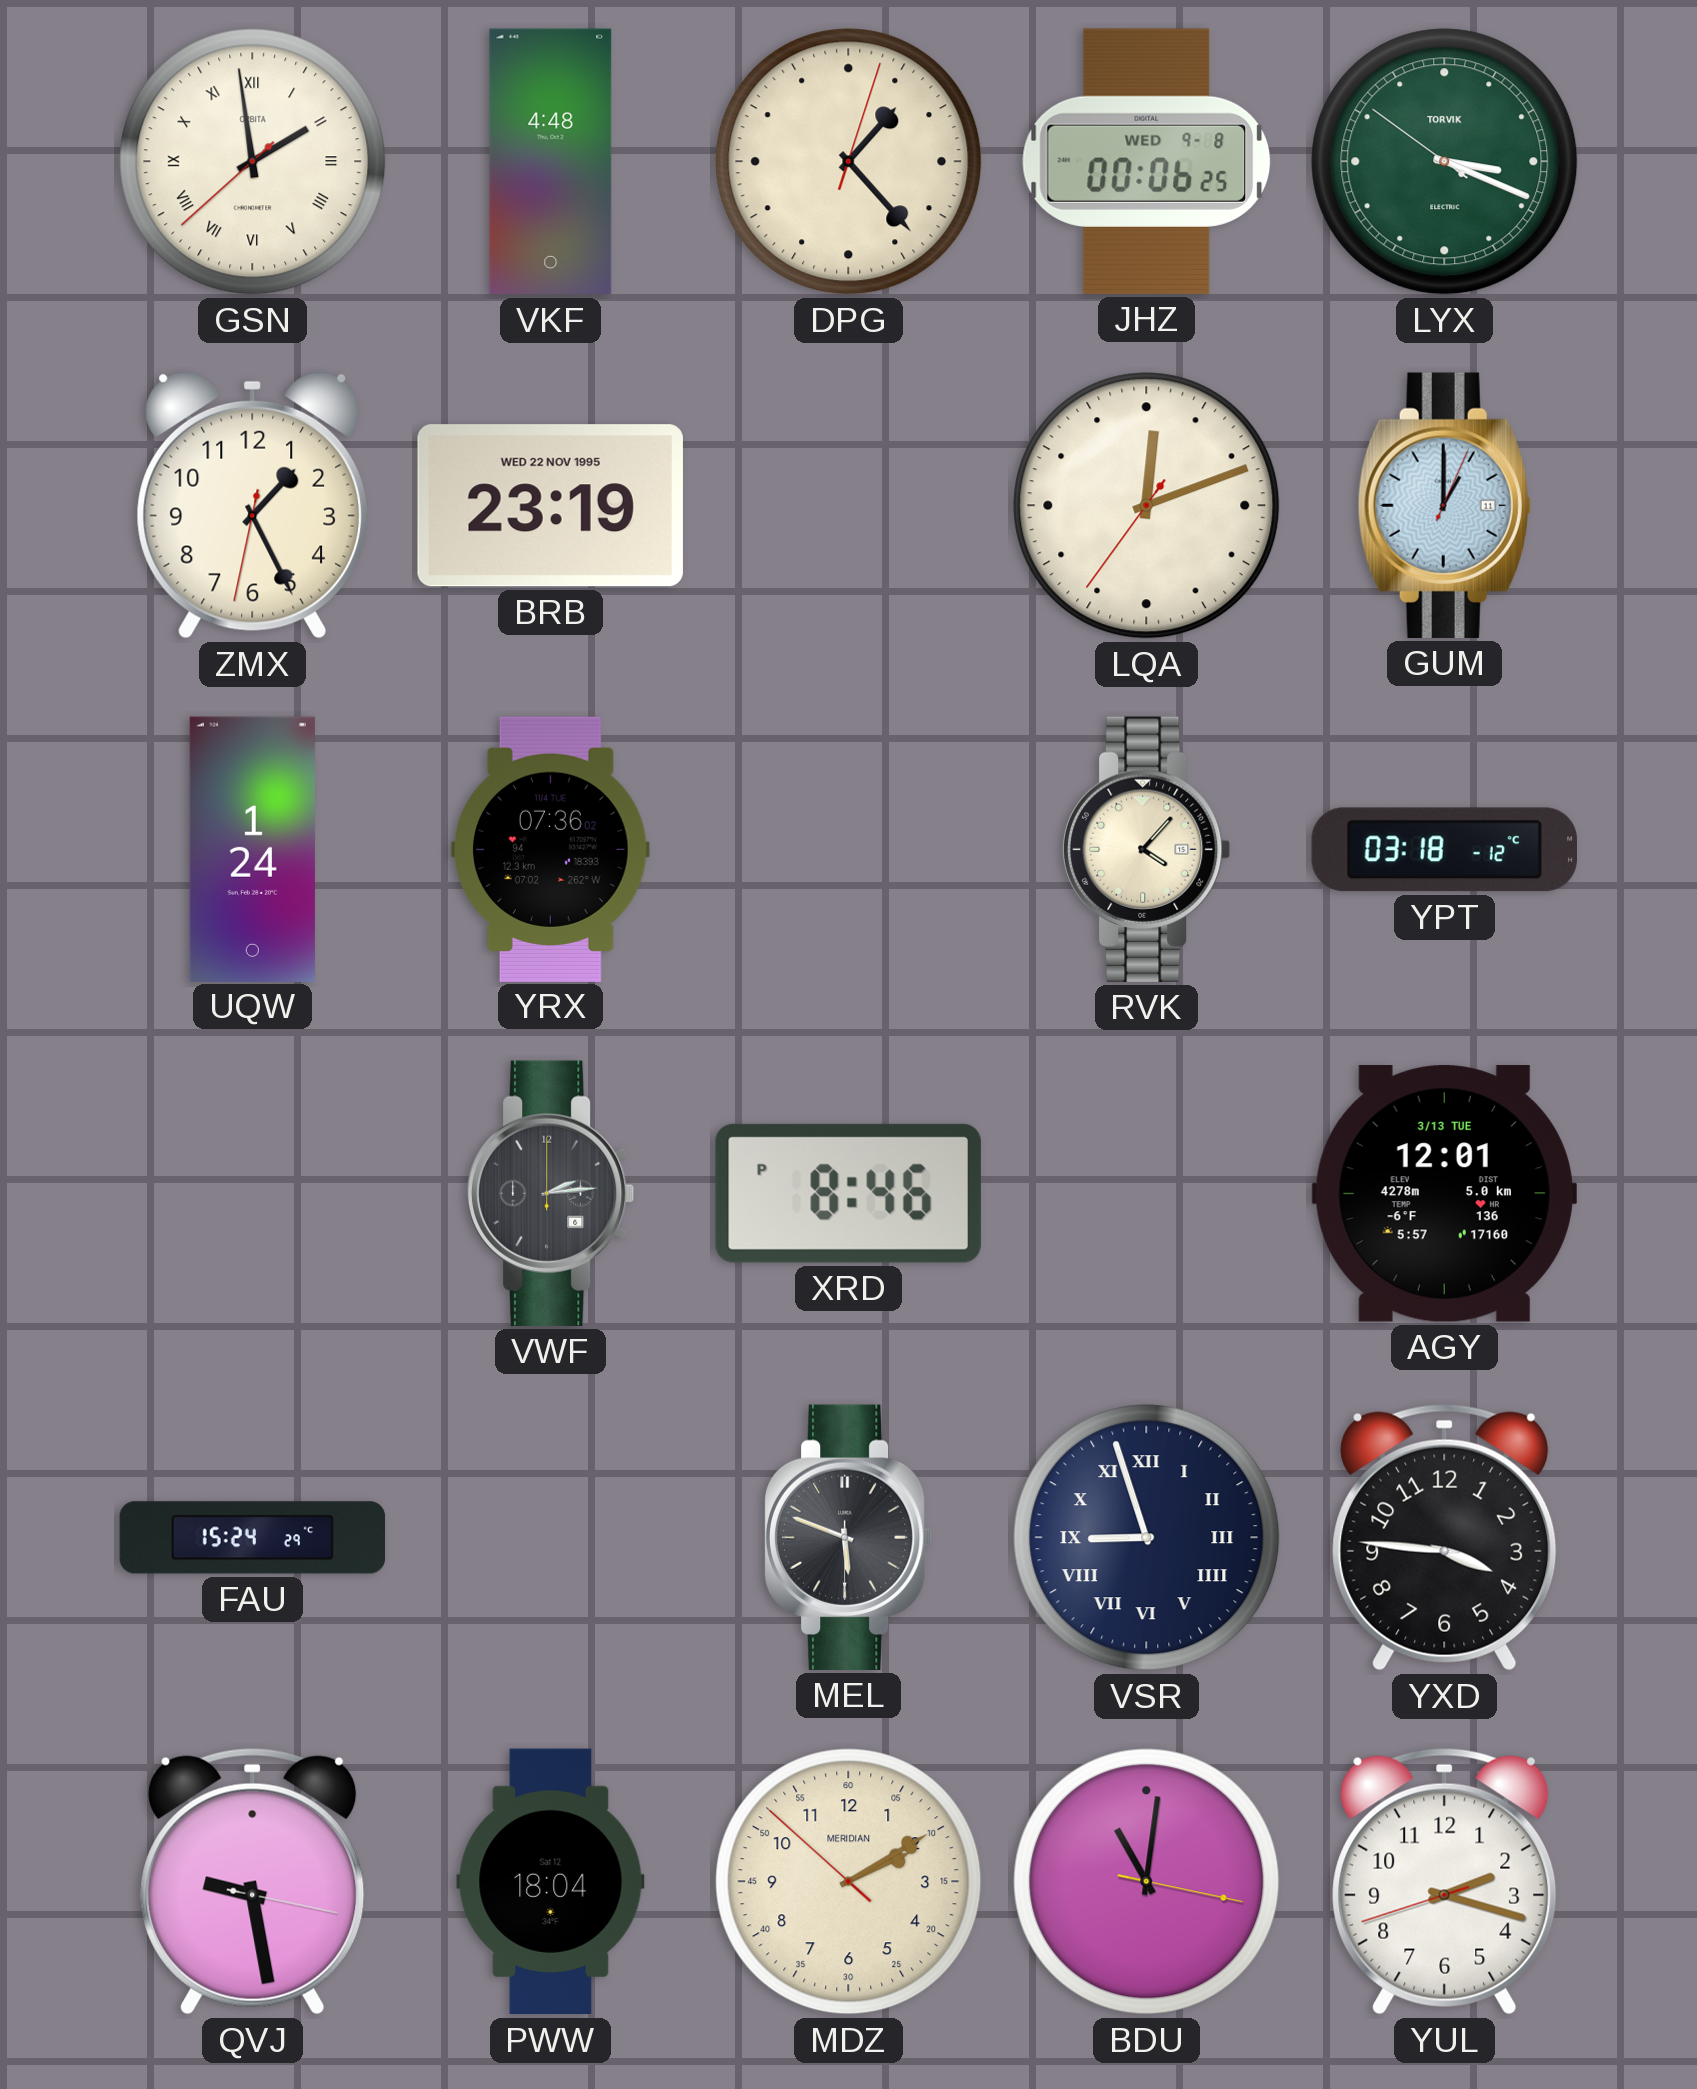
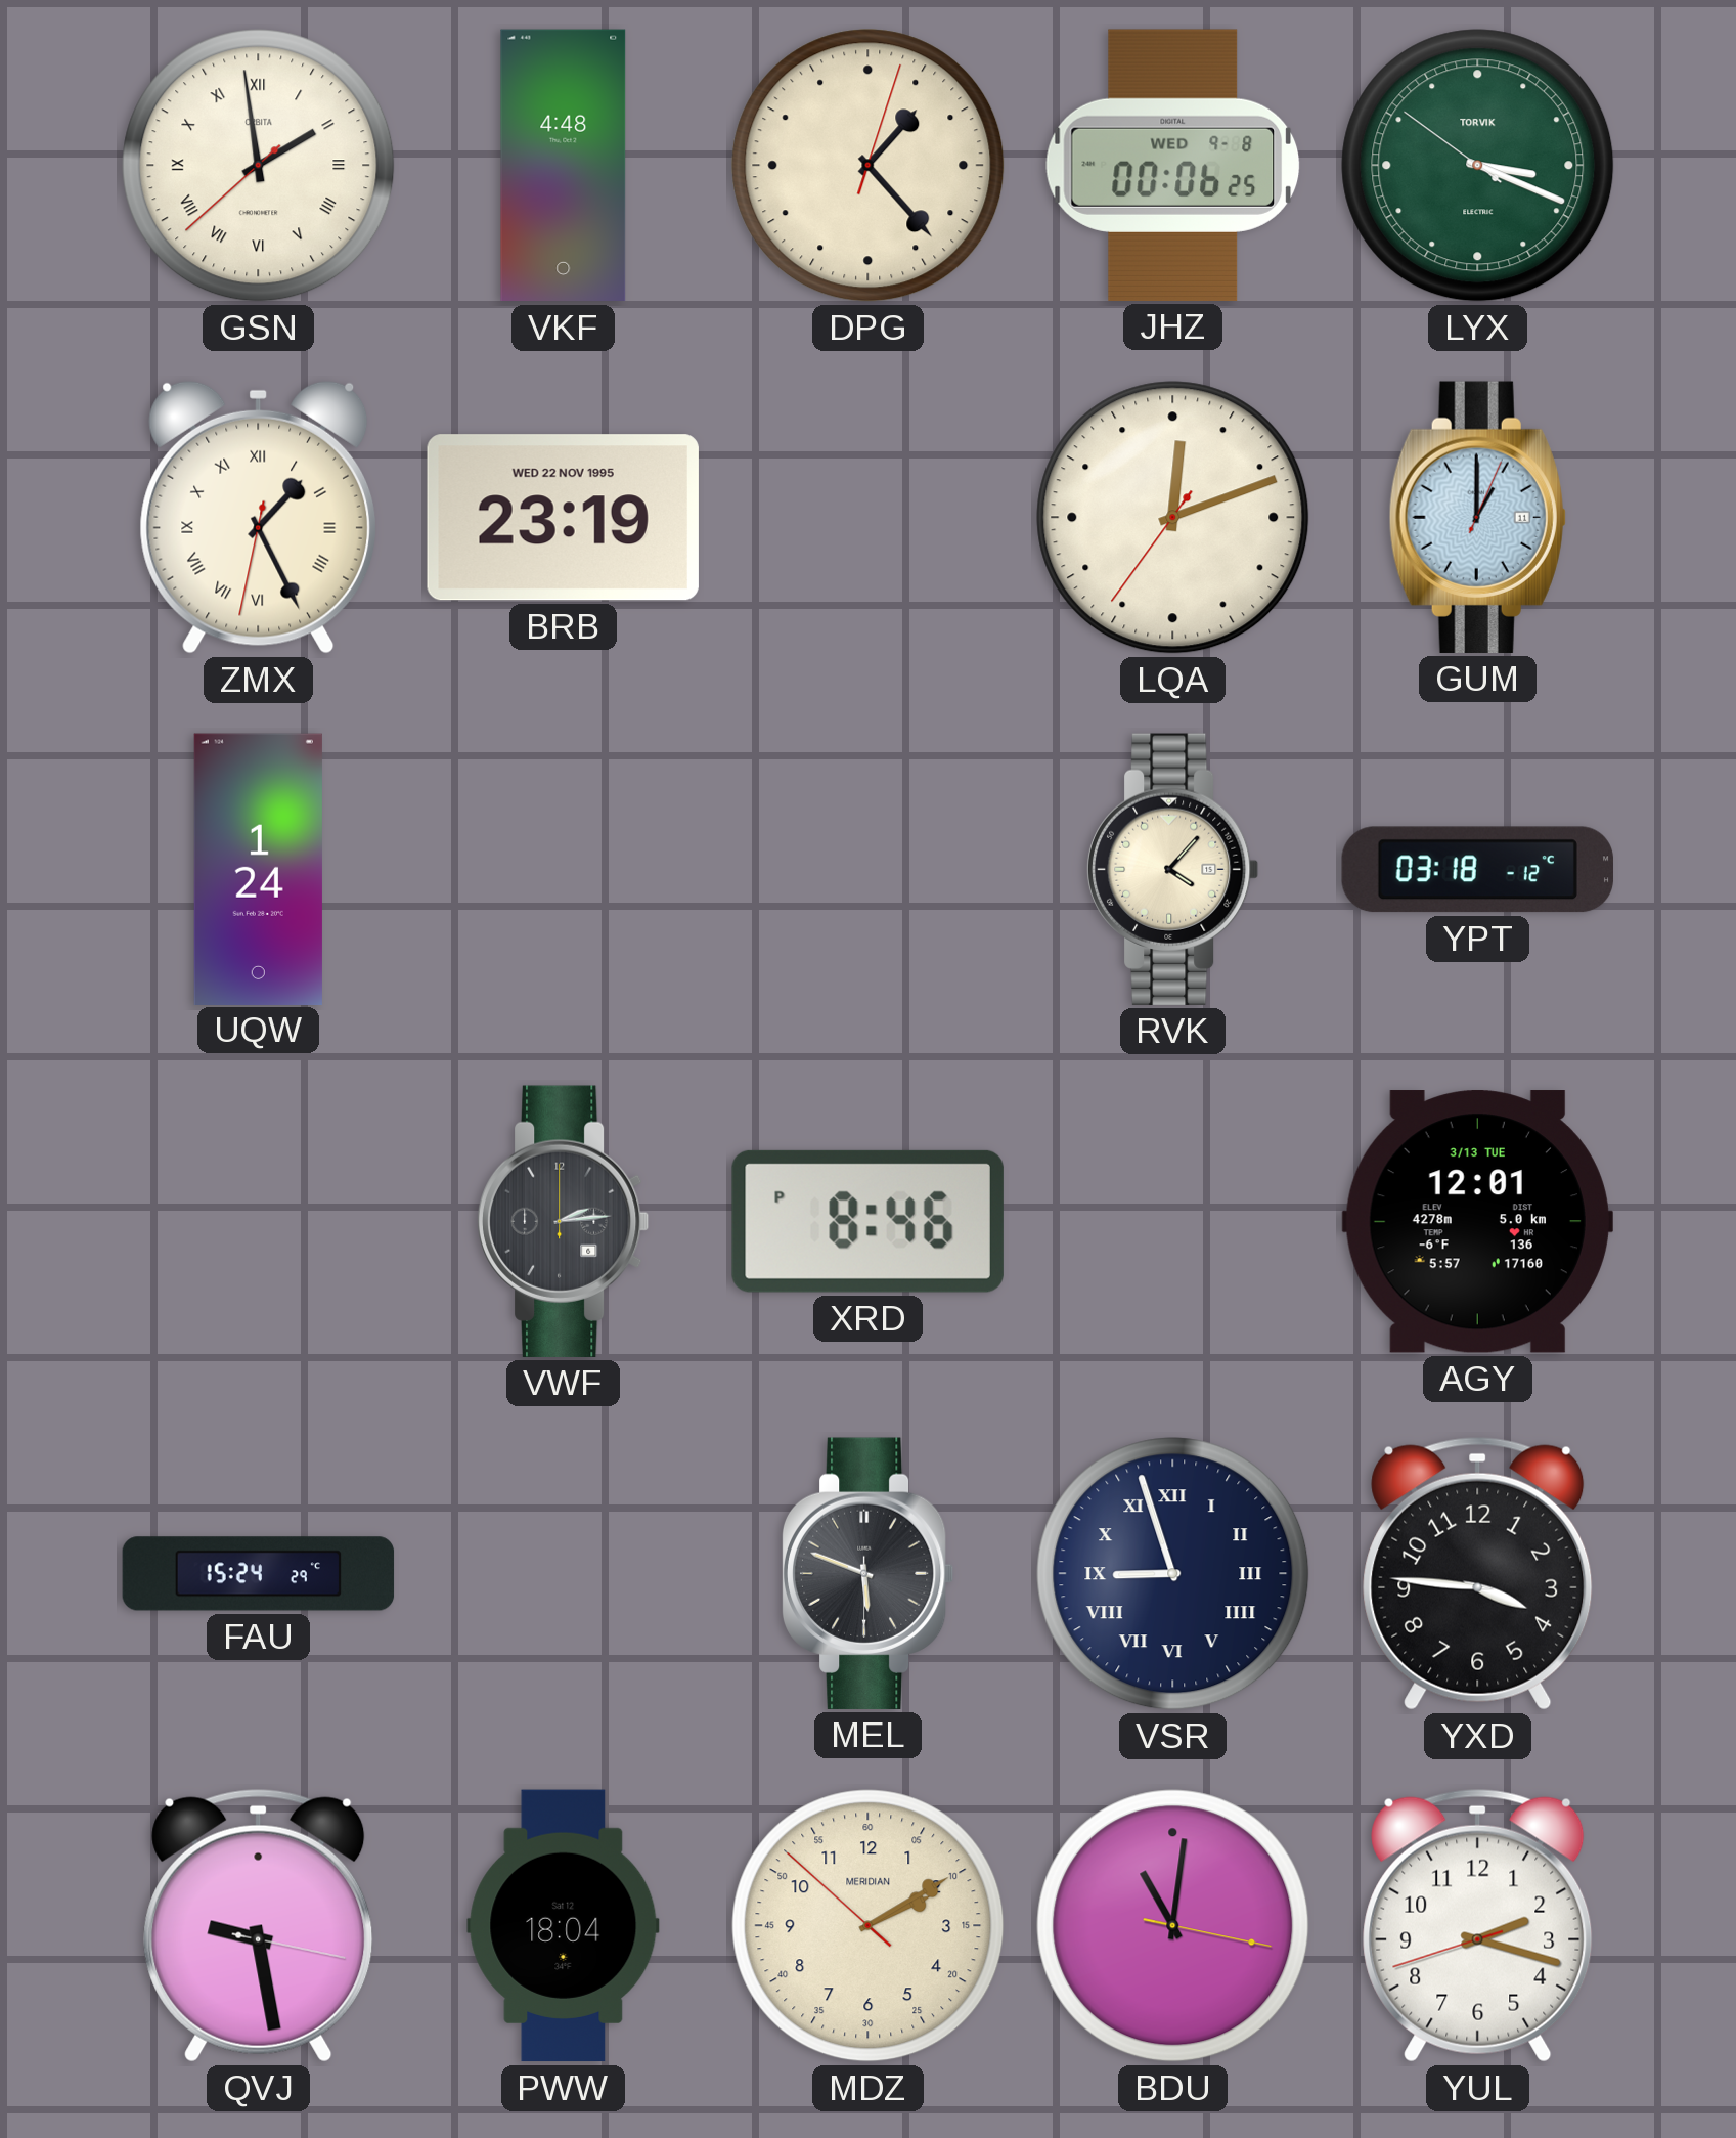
ZMX numerals: Arabic -> Roman
YRX: 07:36 -> none
